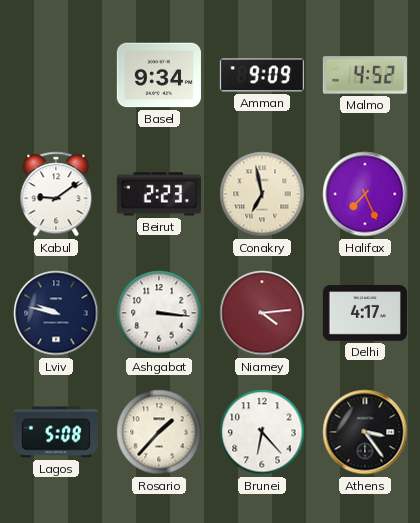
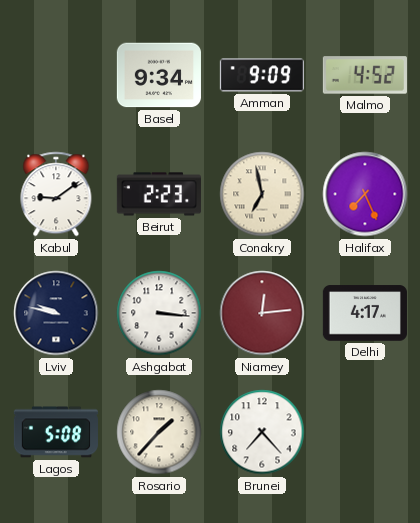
Niamey: 4:14 -> 12:14
Brunei: 6:23 -> 7:23
Athens: 3:24 -> none
